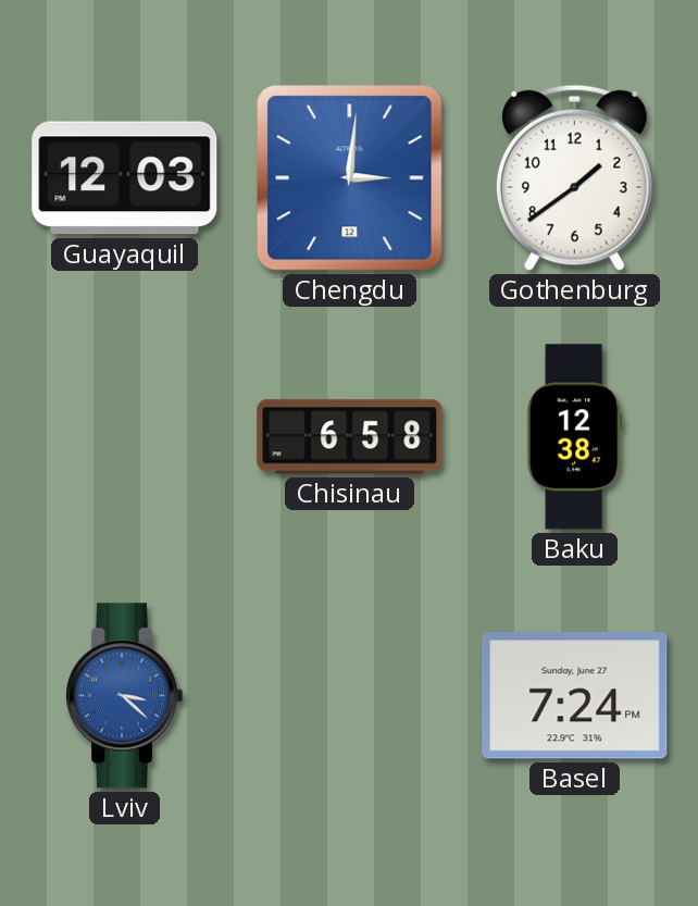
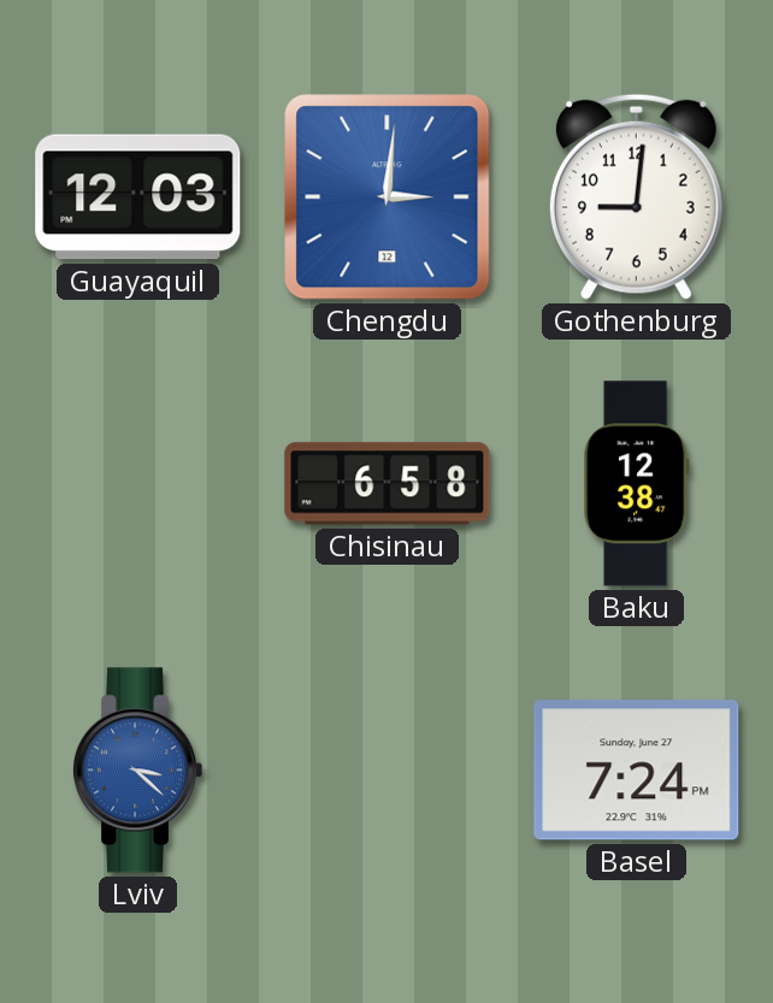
Gothenburg: 1:39 -> 9:01
